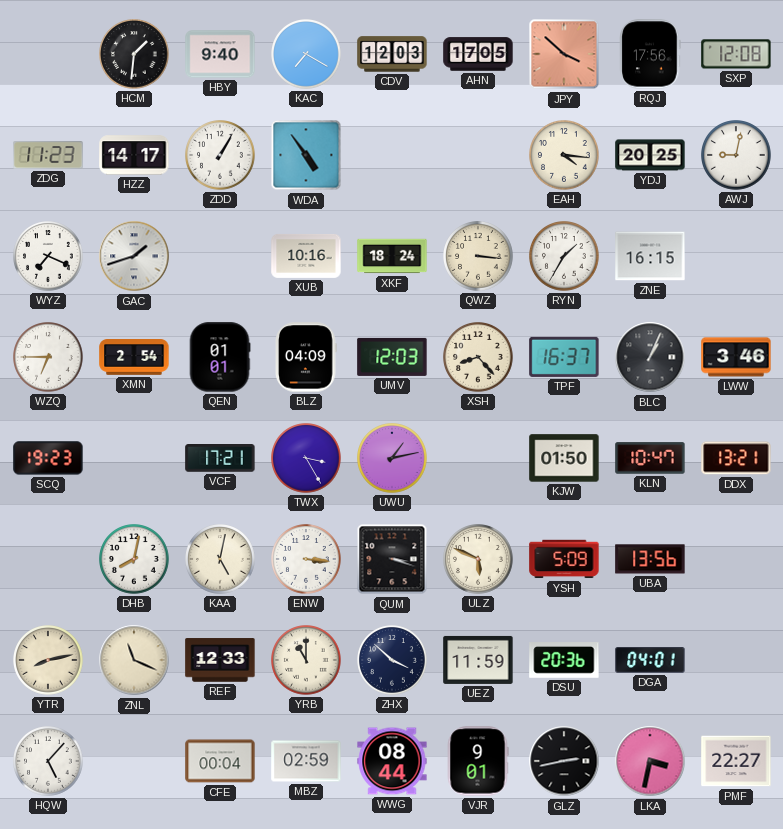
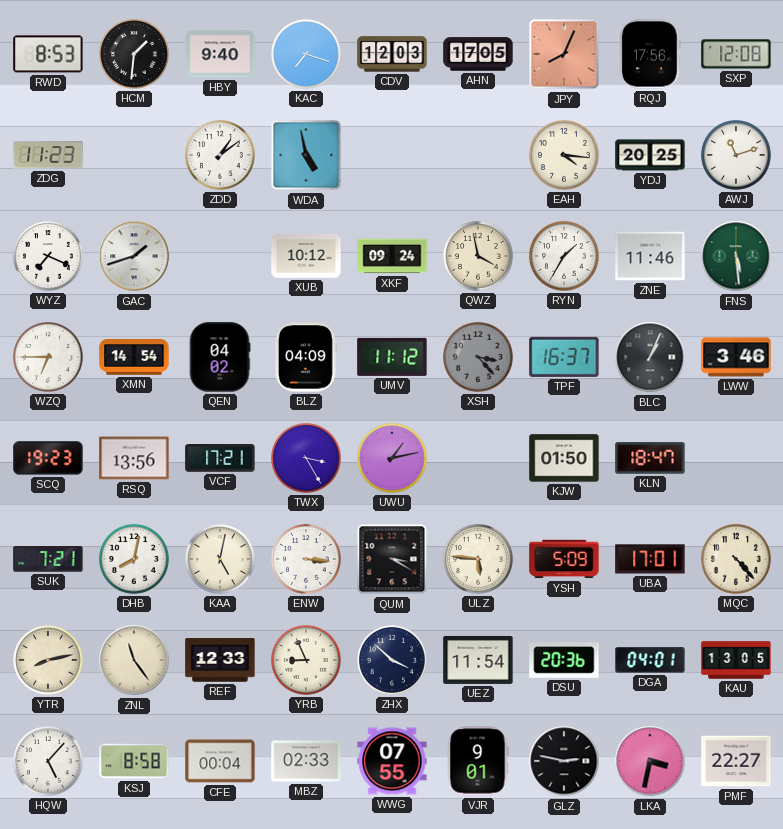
RWD: none -> 8:53
KAC: 7:20 -> 7:18
JPY: 3:52 -> 8:04
HZZ: 14:17 -> none
ZDD: 1:05 -> 1:09
WDA: 4:54 -> 4:58
AWJ: 9:02 -> 11:12
XUB: 10:16 -> 10:12
XKF: 18:24 -> 09:24
QWZ: 3:16 -> 3:58
ZNE: 16:15 -> 11:46
FNS: none -> 5:29
XMN: 2:54 -> 14:54
QEN: 01:01 -> 04:02
UMV: 12:03 -> 11:12
XSH: 8:23 -> 3:23
XSH dial: cream -> grey
RSQ: none -> 13:56
KLN: 10:47 -> 18:47
DDX: 13:21 -> none
SUK: none -> 7:21
QUM: 3:18 -> 3:20
ULZ: 5:49 -> 5:46
UBA: 13:56 -> 17:01
MQC: none -> 4:23
ZNL: 11:19 -> 11:24
YRB: 11:00 -> 8:56
UEZ: 11:59 -> 11:54
KAU: none -> 13:05
KSJ: none -> 8:58
MBZ: 02:59 -> 02:33
WWG: 08:44 -> 07:55
GLZ: 2:43 -> 2:47
